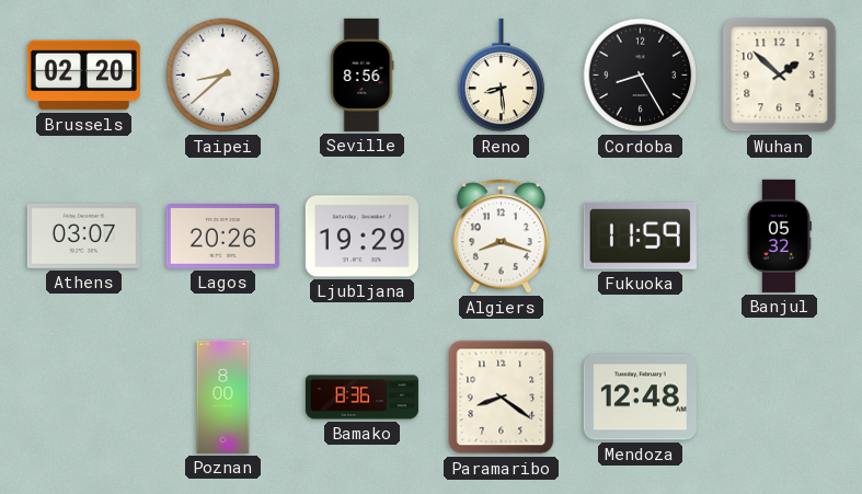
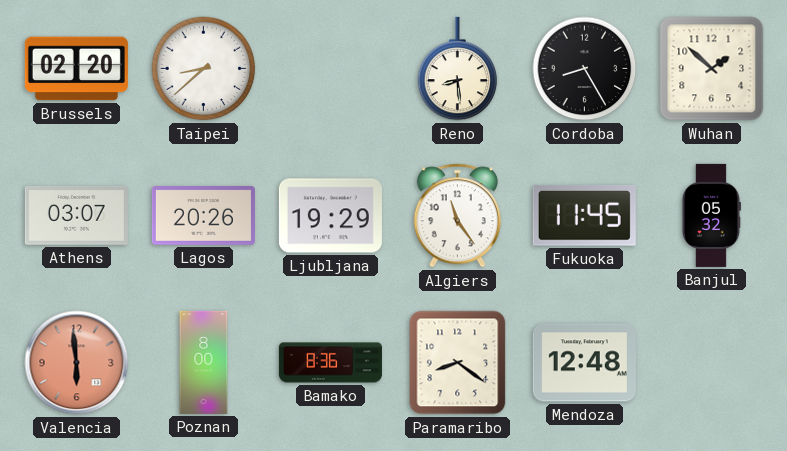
Seville: 8:56 -> none
Algiers: 8:18 -> 11:24
Fukuoka: 11:59 -> 11:45
Valencia: none -> 5:59
